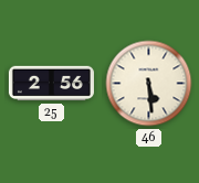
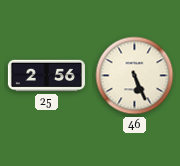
46: 5:29 -> 5:26
